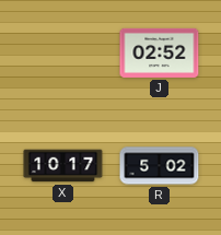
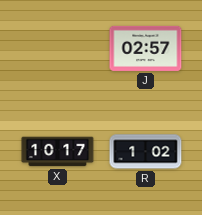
J: 02:52 -> 02:57
R: 5:02 -> 1:02
